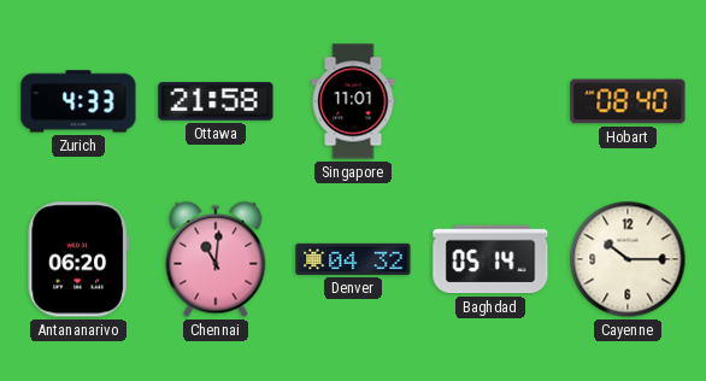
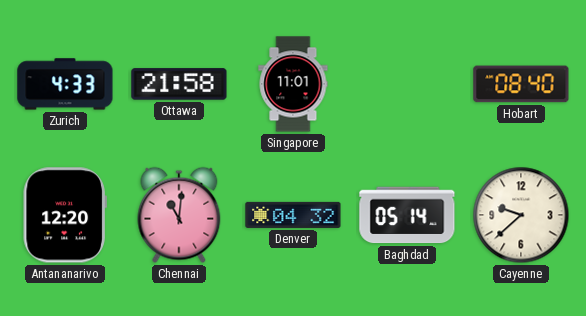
Antananarivo: 06:20 -> 12:20
Cayenne: 10:15 -> 9:38
